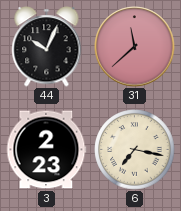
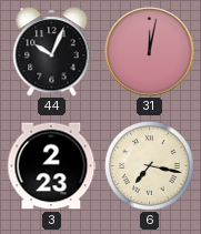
31: 11:38 -> 12:02
